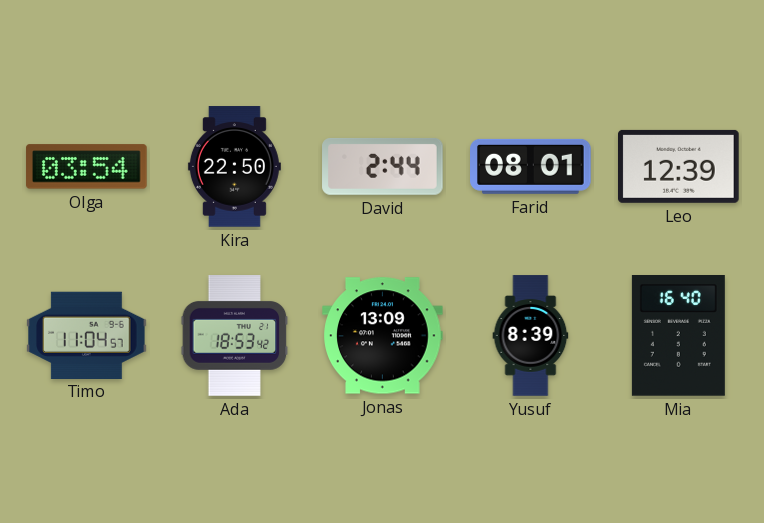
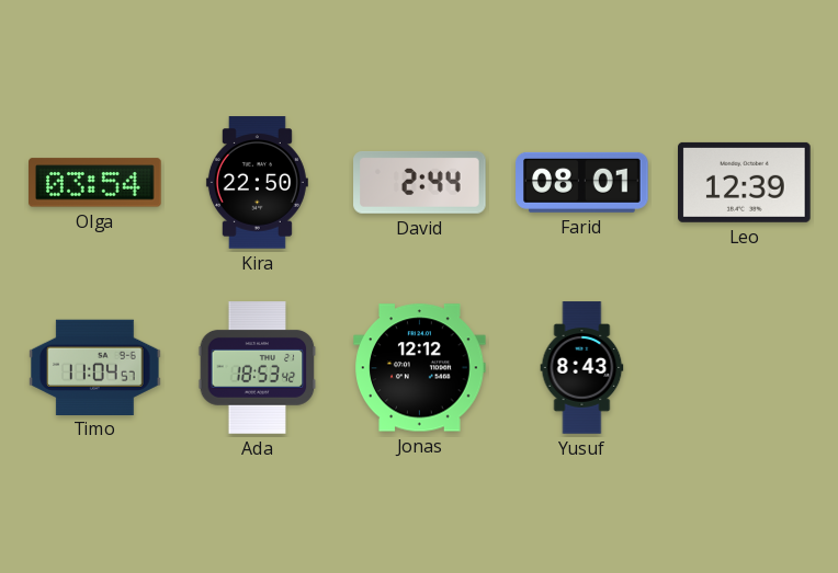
Jonas: 13:09 -> 12:12
Yusuf: 8:39 -> 8:43
Mia: 16:40 -> none
